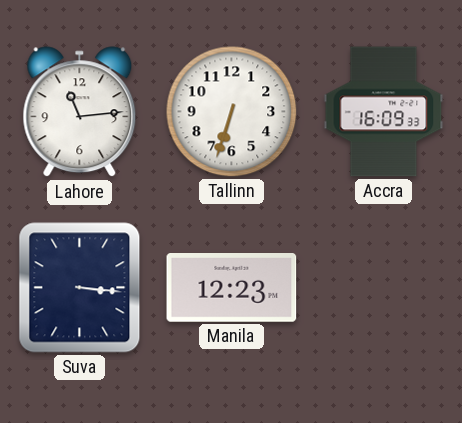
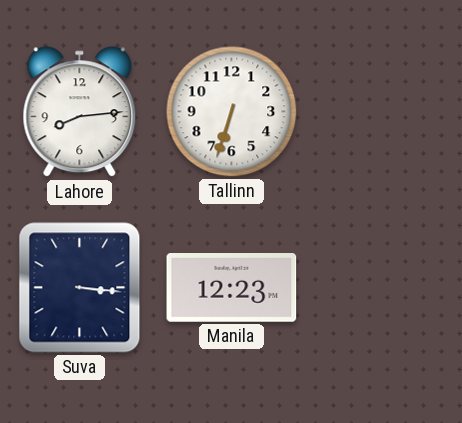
Lahore: 11:14 -> 8:14
Accra: 16:09 -> none
